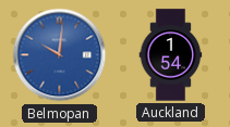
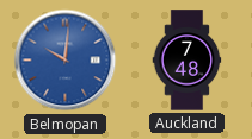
Auckland: 1:54 -> 7:48
